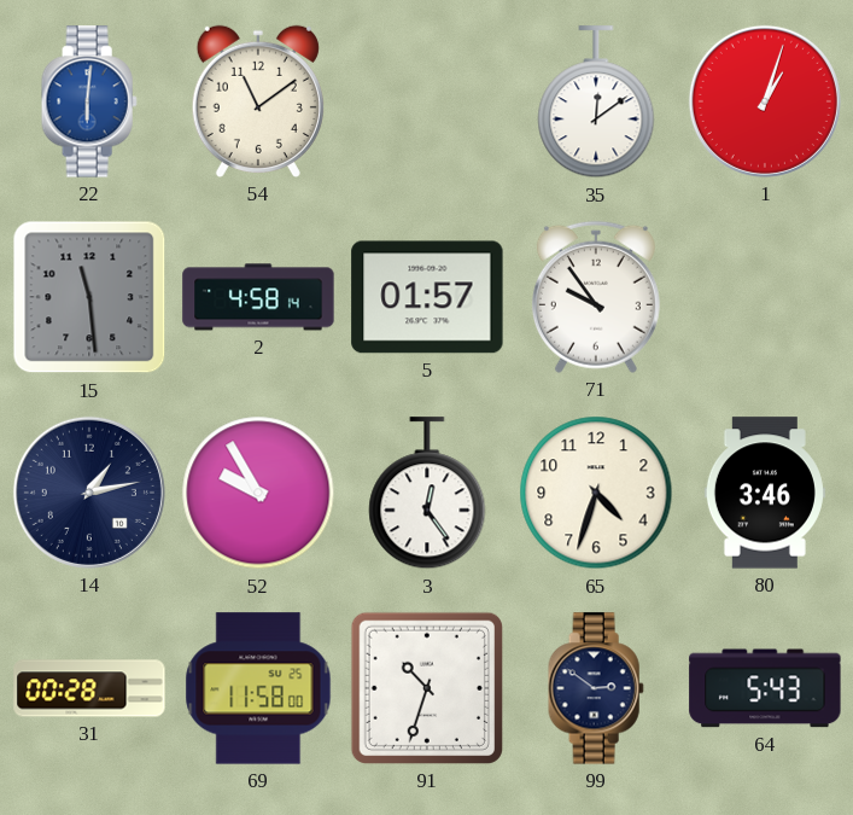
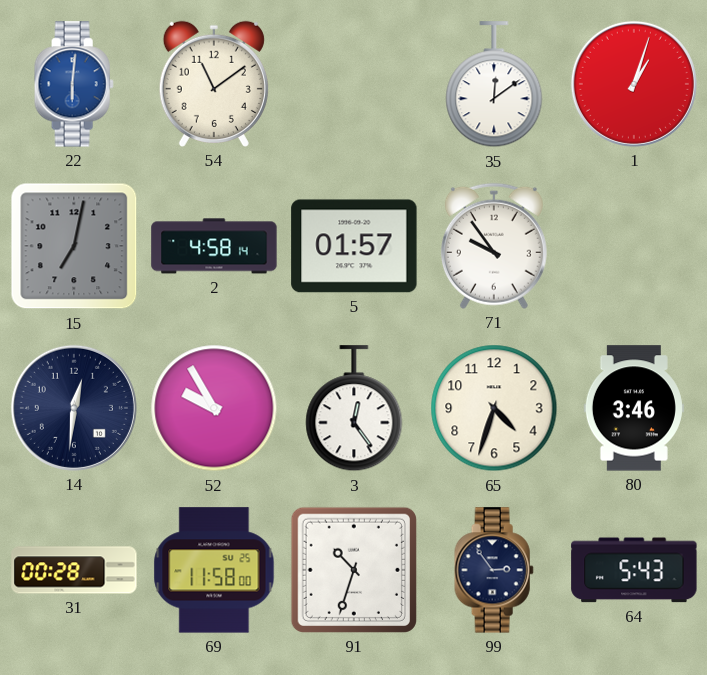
15: 11:29 -> 7:02
14: 1:13 -> 12:31
99: 2:51 -> 2:54
